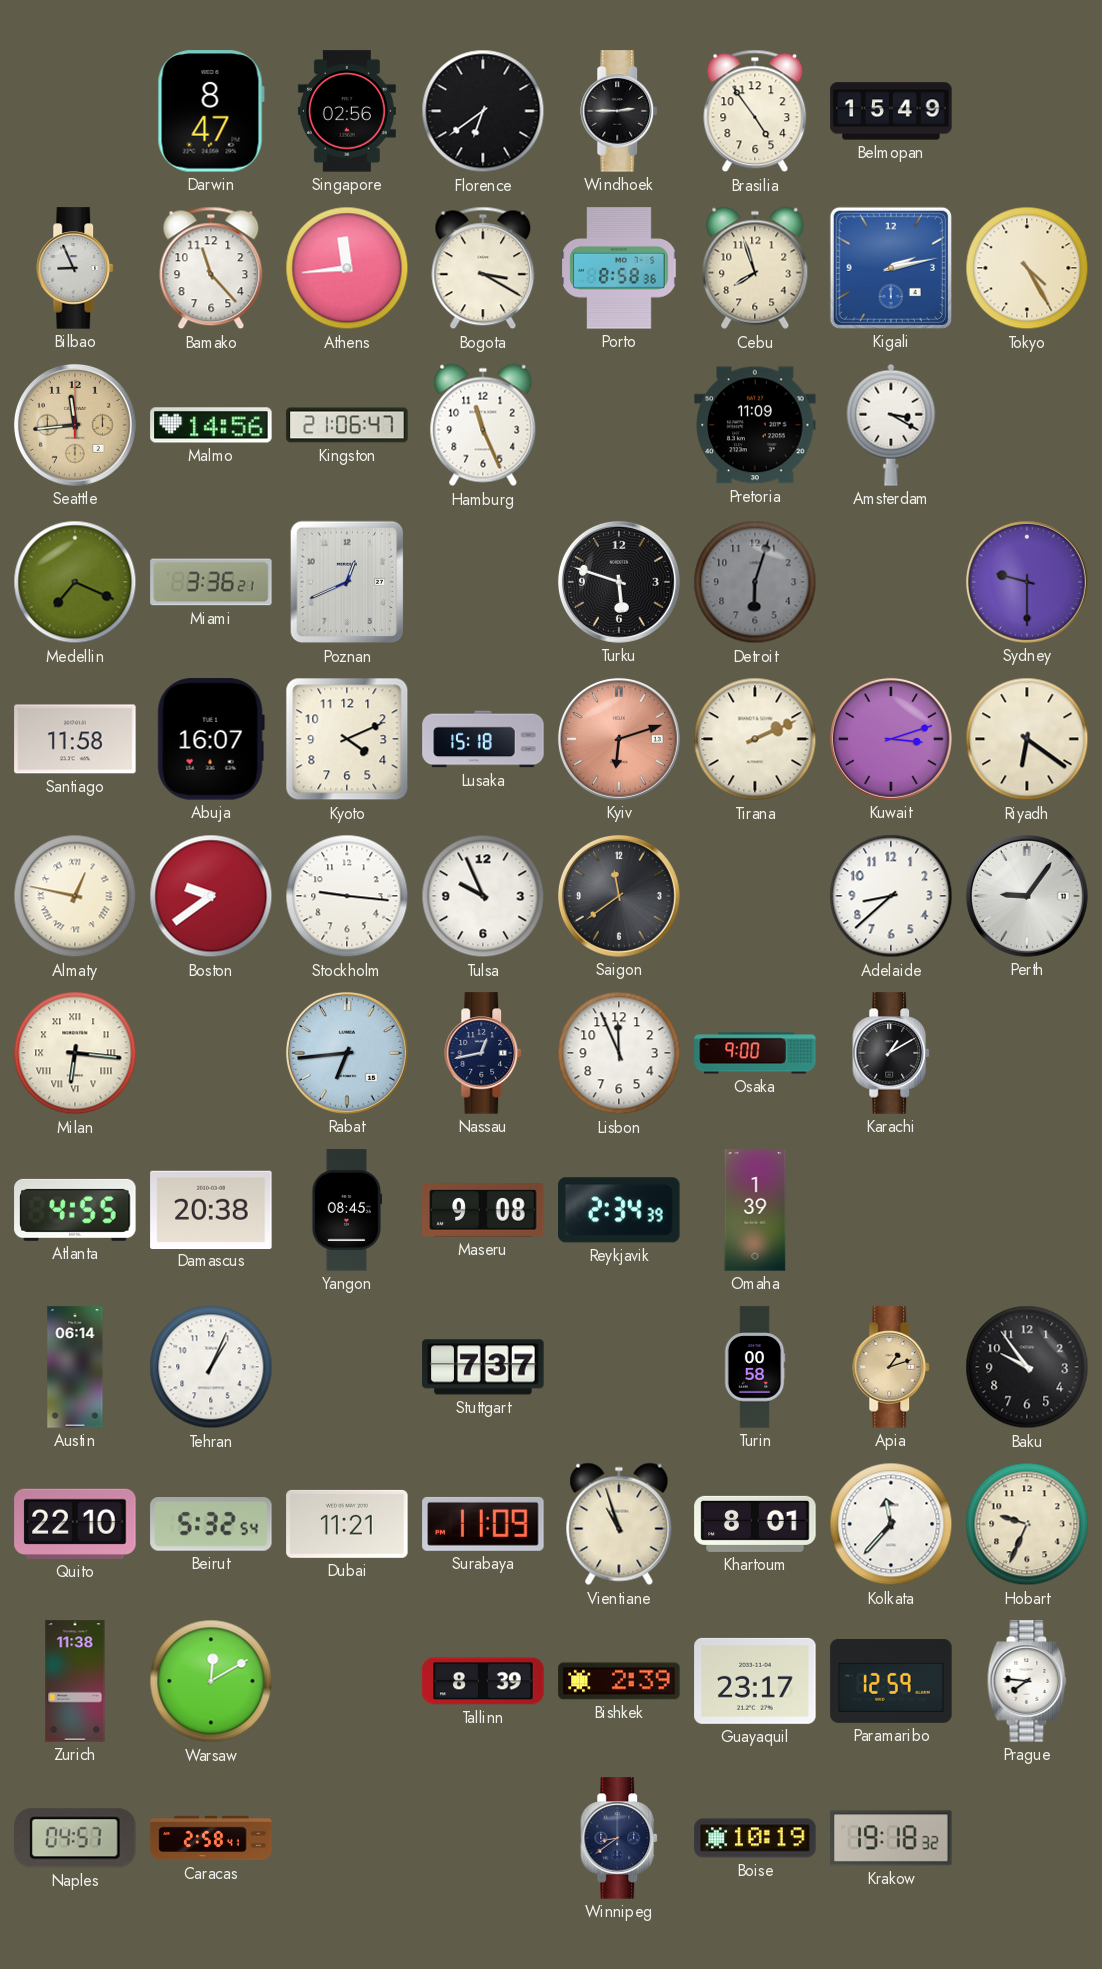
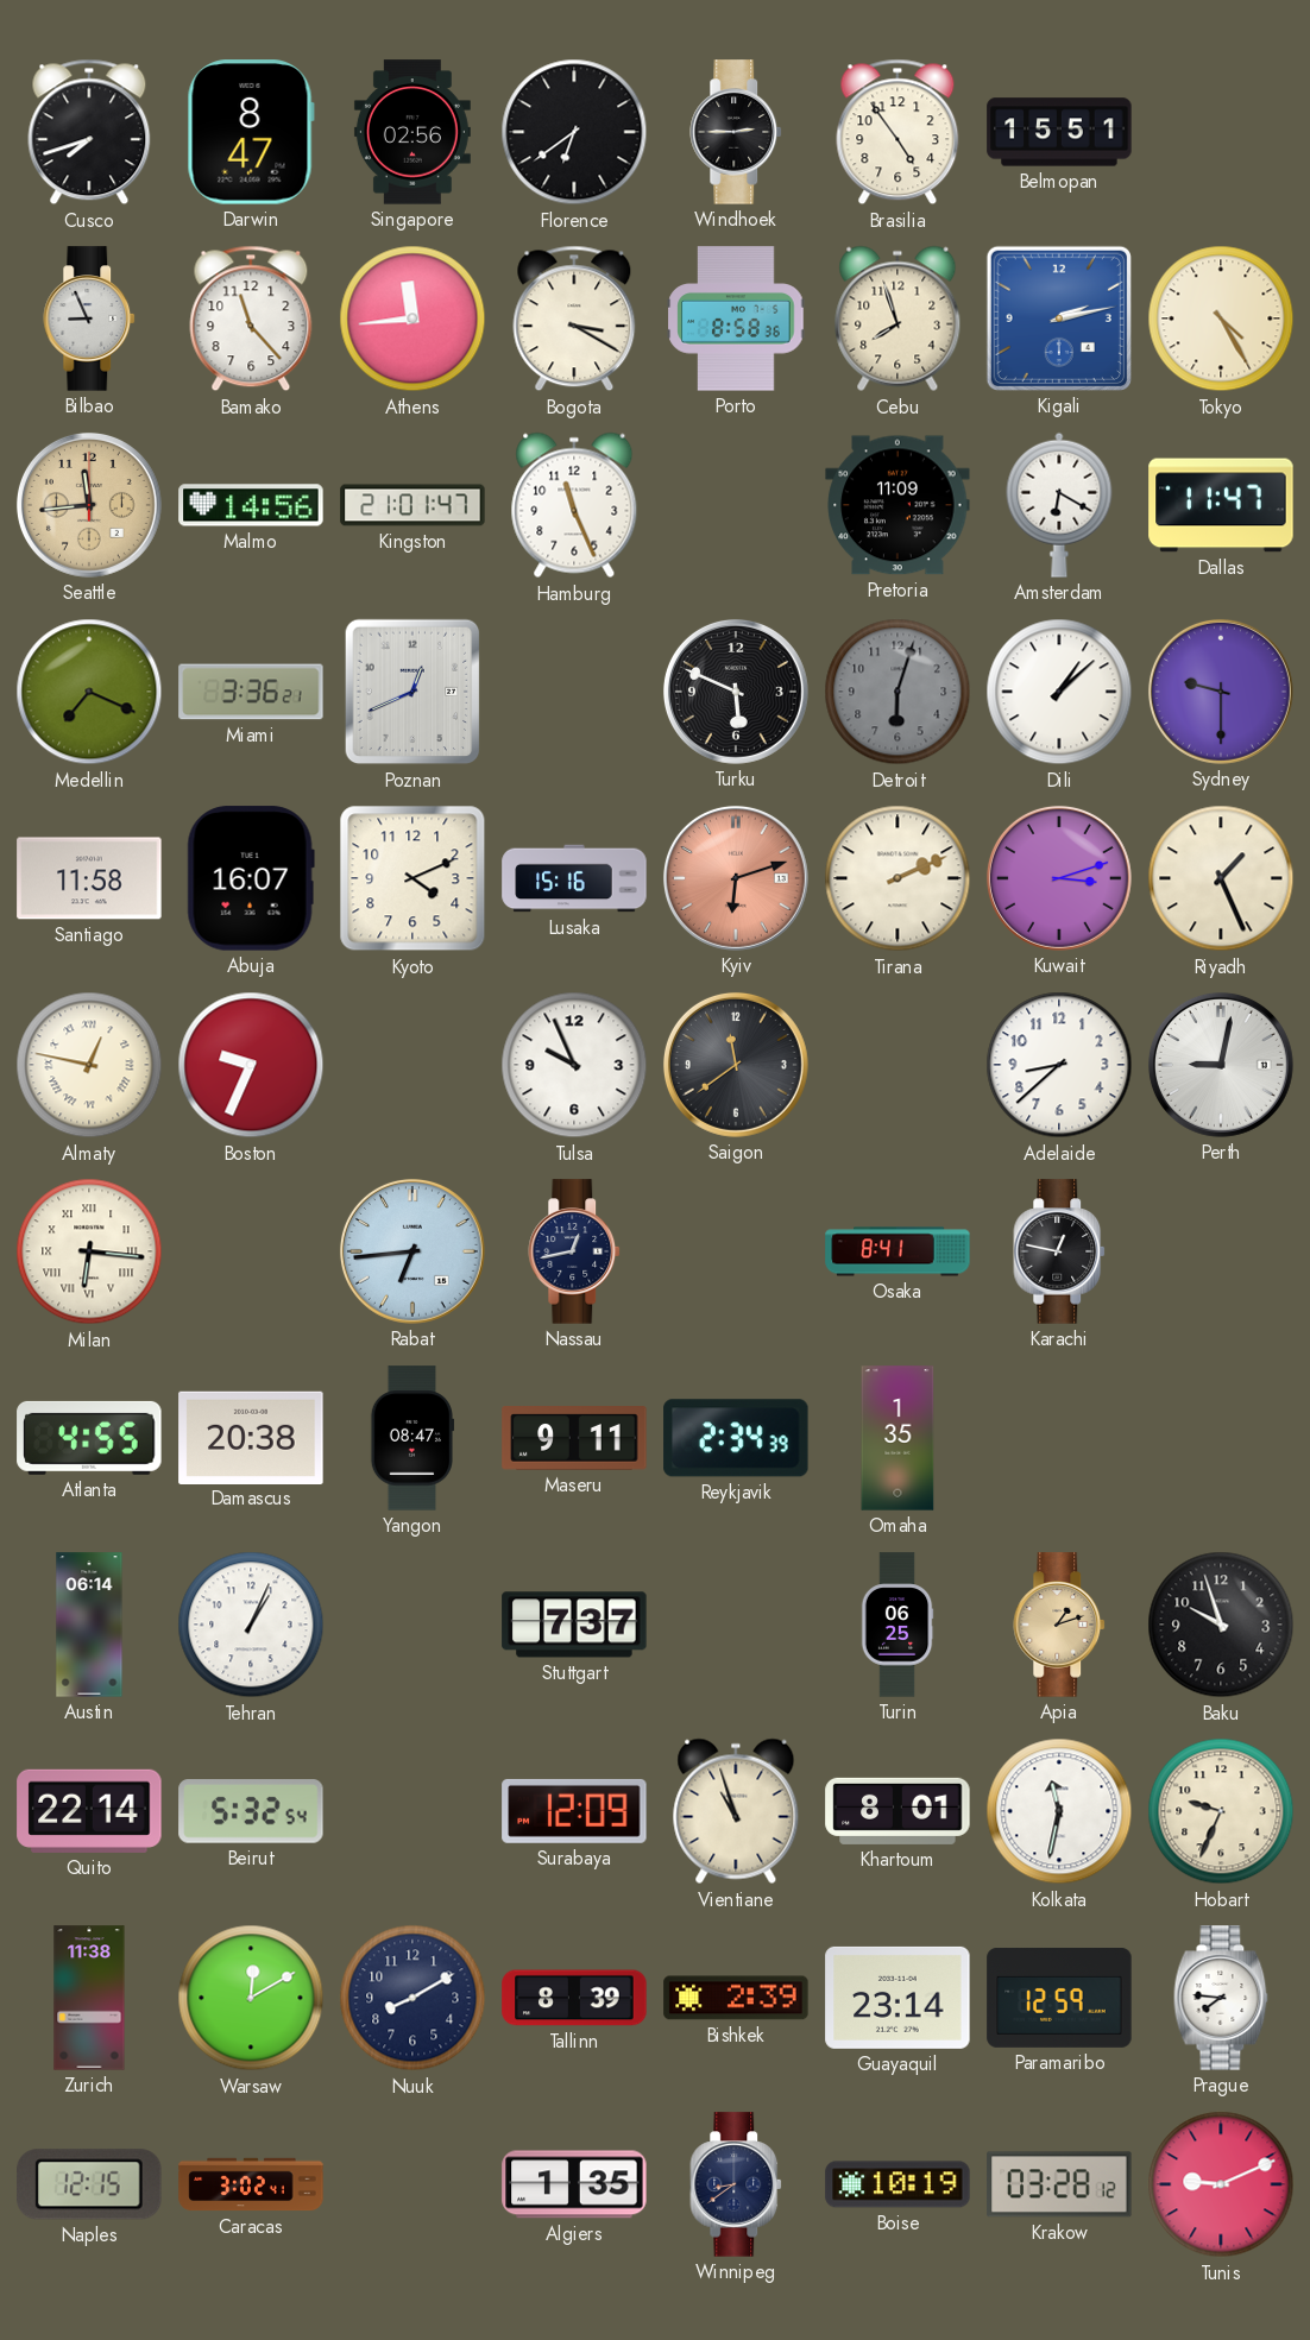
Cusco: none -> 7:42
Belmopan: 15:49 -> 15:51
Kingston: 21:06 -> 21:01
Amsterdam: 3:20 -> 6:20
Dallas: none -> 11:47
Turku: 5:48 -> 5:49
Dili: none -> 1:08
Lusaka: 15:18 -> 15:16
Riyadh: 6:21 -> 1:26
Boston: 9:39 -> 9:34
Stockholm: 9:16 -> none
Perth: 9:06 -> 9:02
Lisbon: 11:56 -> none
Osaka: 9:00 -> 8:41
Karachi: 1:10 -> 12:47
Yangon: 08:45 -> 08:47
Maseru: 9:08 -> 9:11
Omaha: 1:39 -> 1:35
Turin: 00:58 -> 06:25
Baku: 9:54 -> 9:57
Quito: 22:10 -> 22:14
Dubai: 11:21 -> none
Surabaya: 11:09 -> 12:09
Kolkata: 11:37 -> 11:32
Nuuk: none -> 8:10
Guayaquil: 23:17 -> 23:14
Naples: 04:57 -> 12:15
Caracas: 2:58 -> 3:02
Algiers: none -> 1:35
Krakow: 19:18 -> 03:28
Tunis: none -> 9:11
